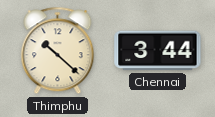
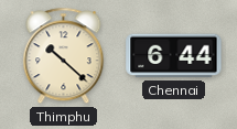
Chennai: 3:44 -> 6:44
